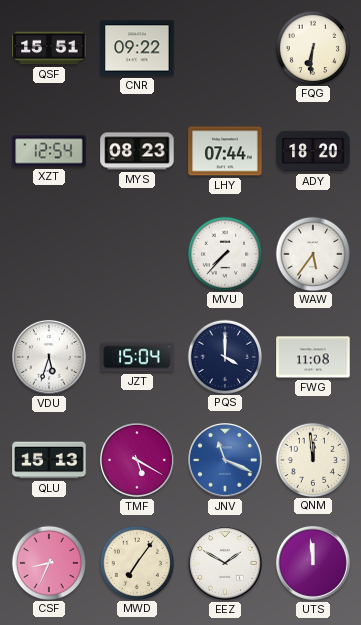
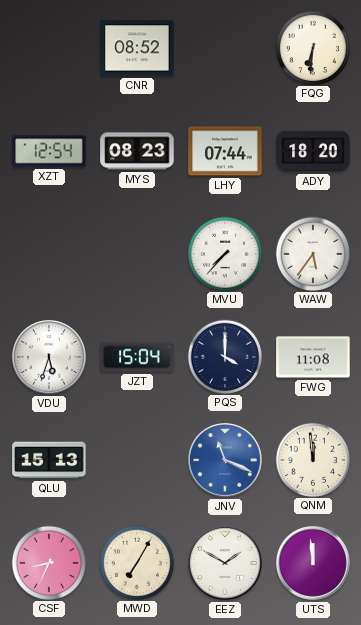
QSF: 15:51 -> none
CNR: 09:22 -> 08:52
TMF: 5:20 -> none
MWD: 7:06 -> 7:05
